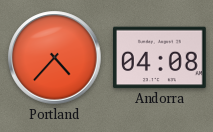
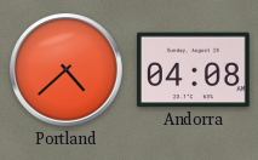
Portland: 4:37 -> 4:38
